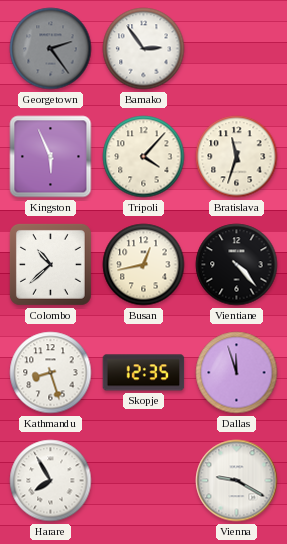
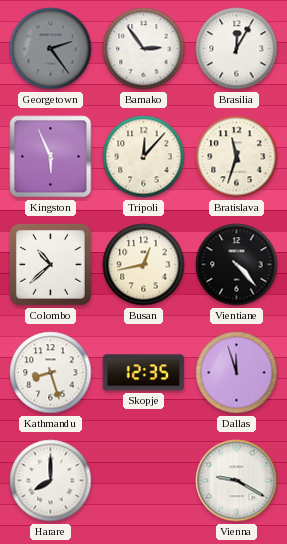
Brasilia: none -> 12:05
Tripoli: 4:07 -> 12:07
Harare: 7:55 -> 8:00
